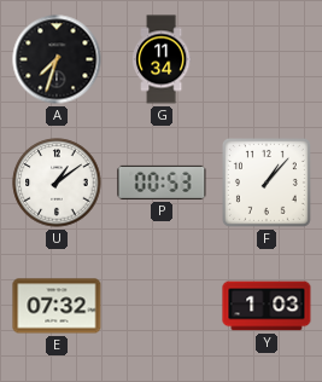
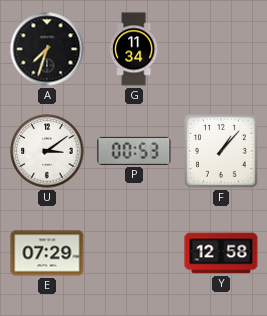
U: 1:09 -> 3:09
E: 07:32 -> 07:29
Y: 1:03 -> 12:58
